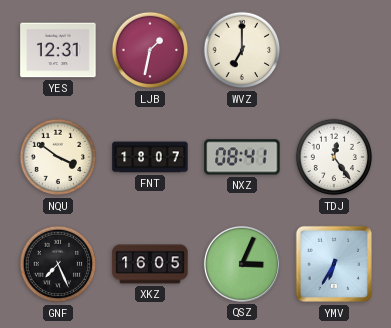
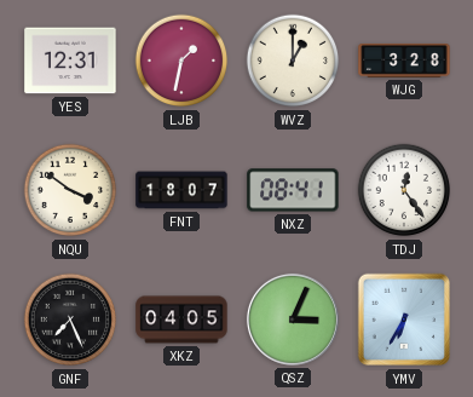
WVZ: 7:00 -> 1:00
WJG: none -> 3:28
XKZ: 16:05 -> 04:05
